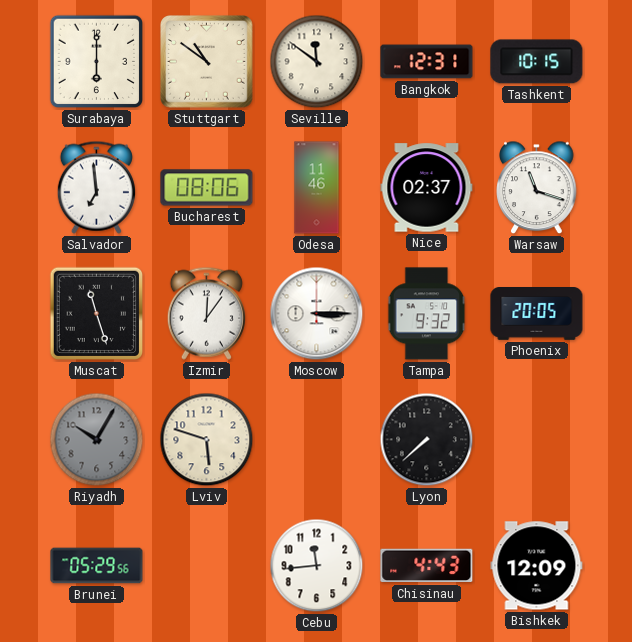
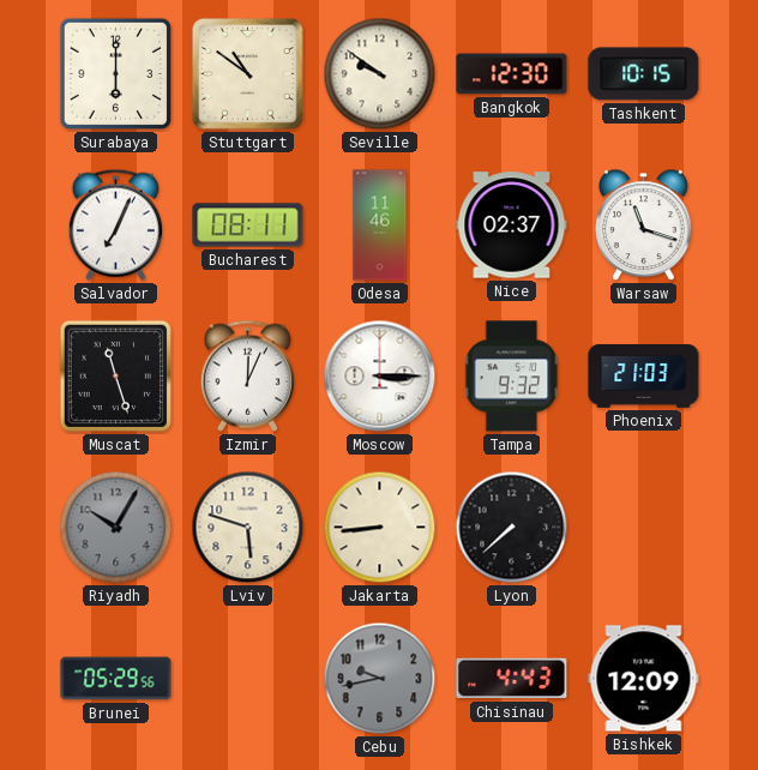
Seville: 11:51 -> 9:51
Bangkok: 12:31 -> 12:30
Salvador: 6:59 -> 7:04
Bucharest: 08:06 -> 08:11
Izmir: 12:06 -> 12:04
Phoenix: 20:05 -> 21:03
Jakarta: none -> 8:44
Cebu: 11:44 -> 9:43
Cebu dial: white -> grey
